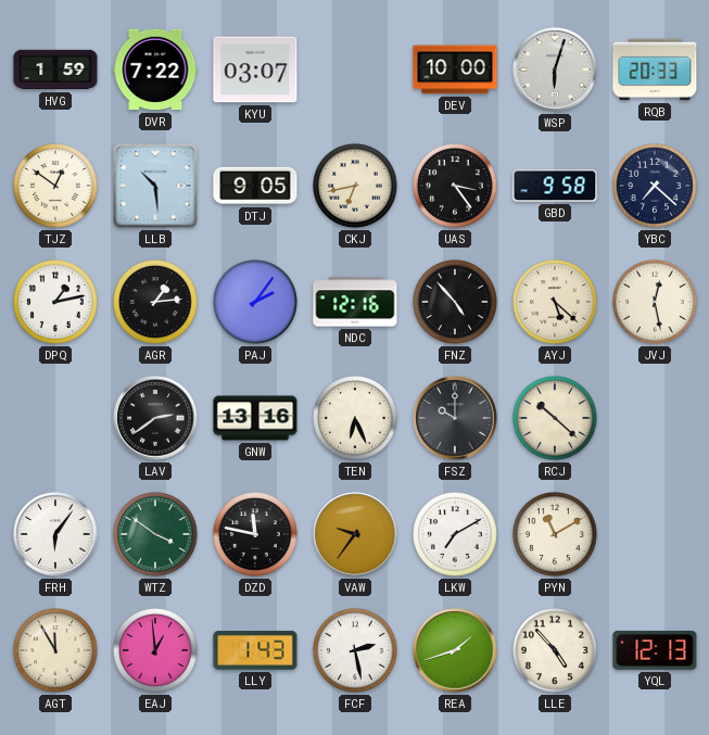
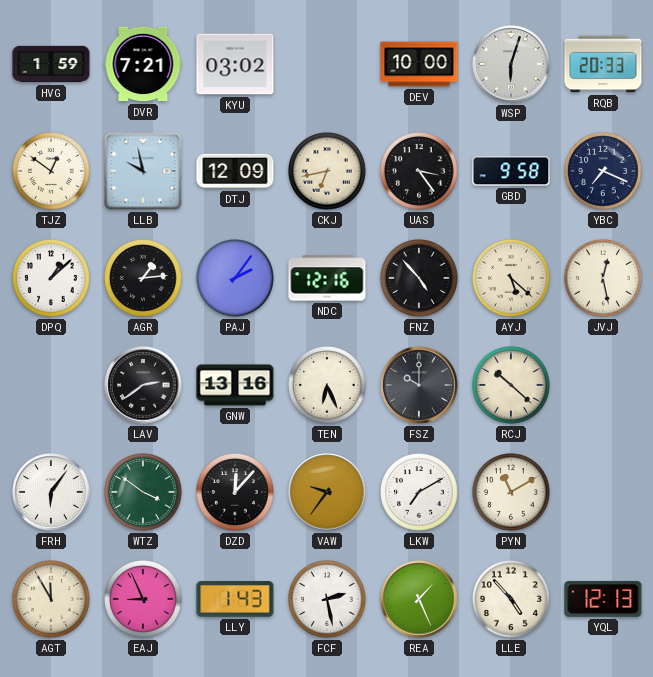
DVR: 7:22 -> 7:21
KYU: 03:07 -> 03:02
LLB: 10:29 -> 9:58
DTJ: 9:05 -> 12:09
YBC: 7:22 -> 7:19
DPQ: 1:13 -> 1:08
DZD: 11:47 -> 12:07
EAJ: 12:59 -> 8:56
REA: 1:42 -> 1:26
